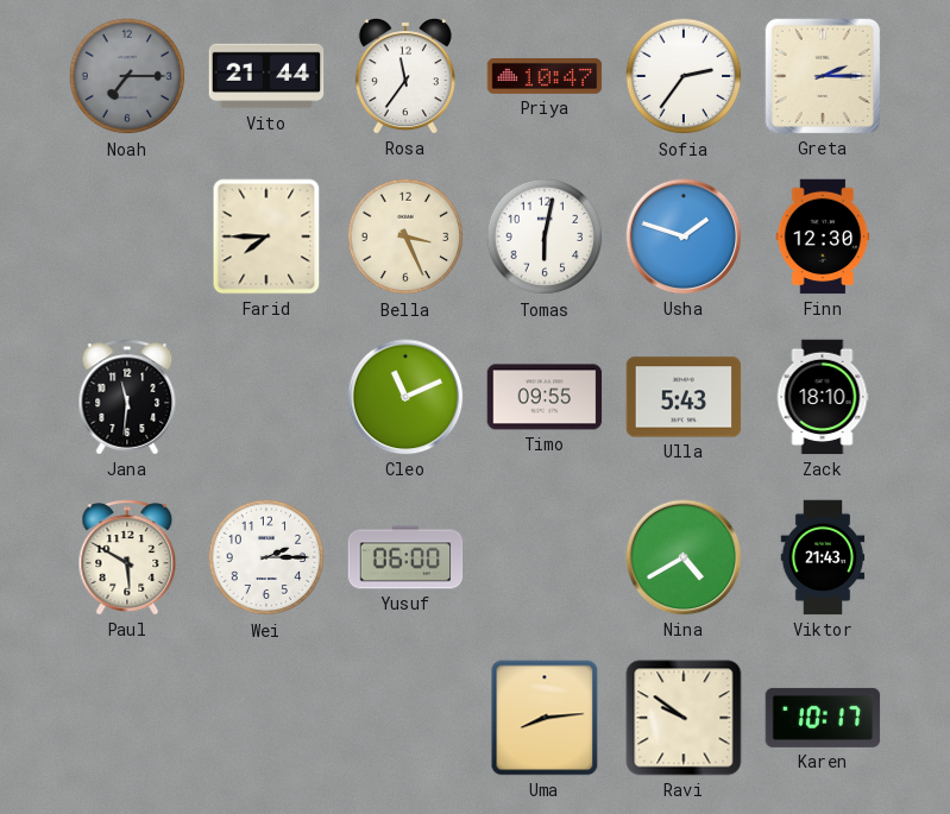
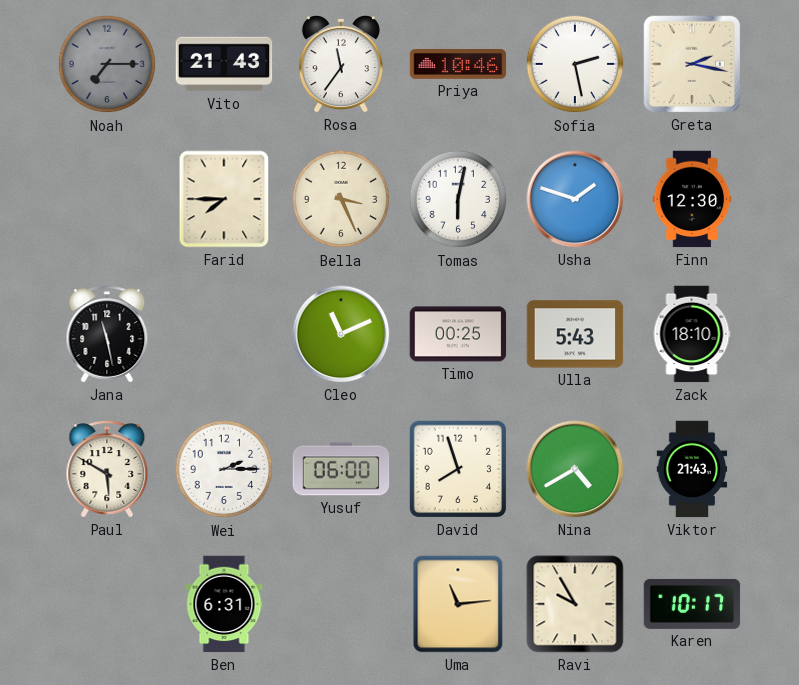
Vito: 21:44 -> 21:43
Priya: 10:47 -> 10:46
Sofia: 2:36 -> 2:28
Greta: 2:15 -> 2:17
Jana: 11:31 -> 11:28
Timo: 09:55 -> 00:25
David: none -> 7:57
Ben: none -> 6:31
Uma: 8:14 -> 11:14
Ravi: 9:51 -> 9:55
